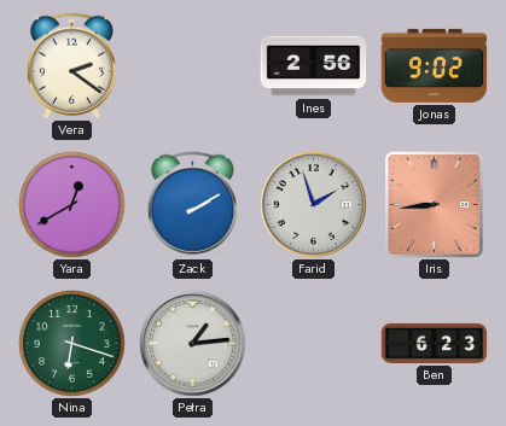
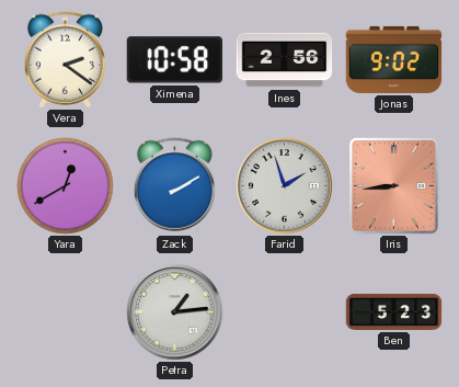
Ximena: none -> 10:58
Nina: 6:18 -> none
Ben: 6:23 -> 5:23
